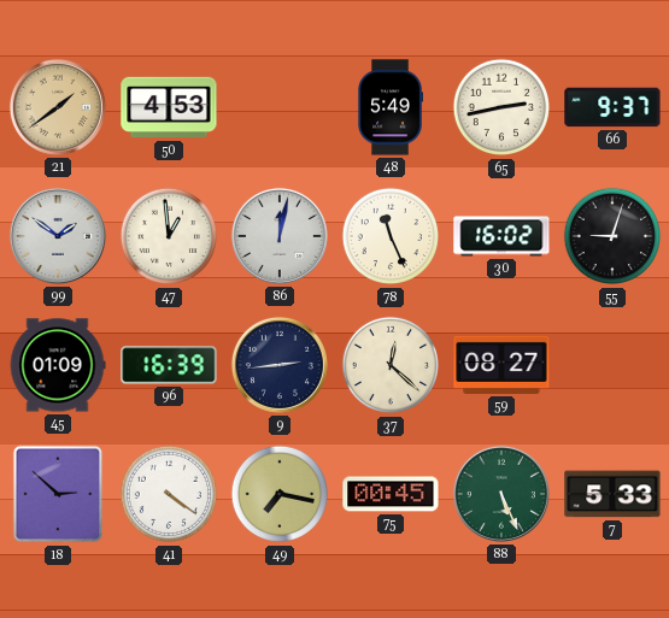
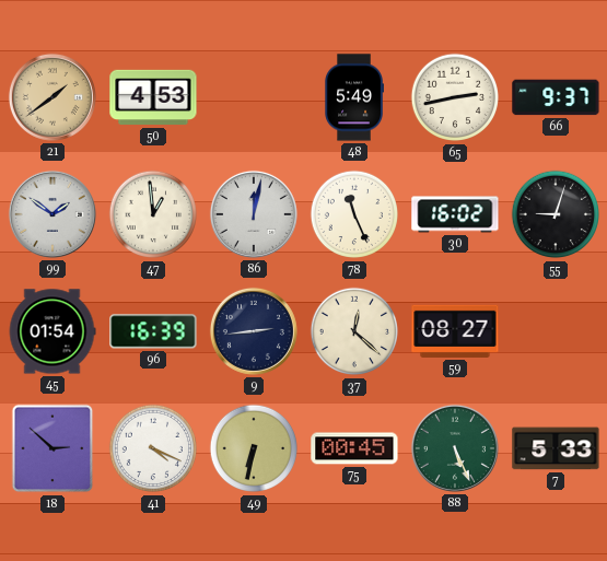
45: 01:09 -> 01:54
41: 4:21 -> 4:19
49: 7:17 -> 6:32
